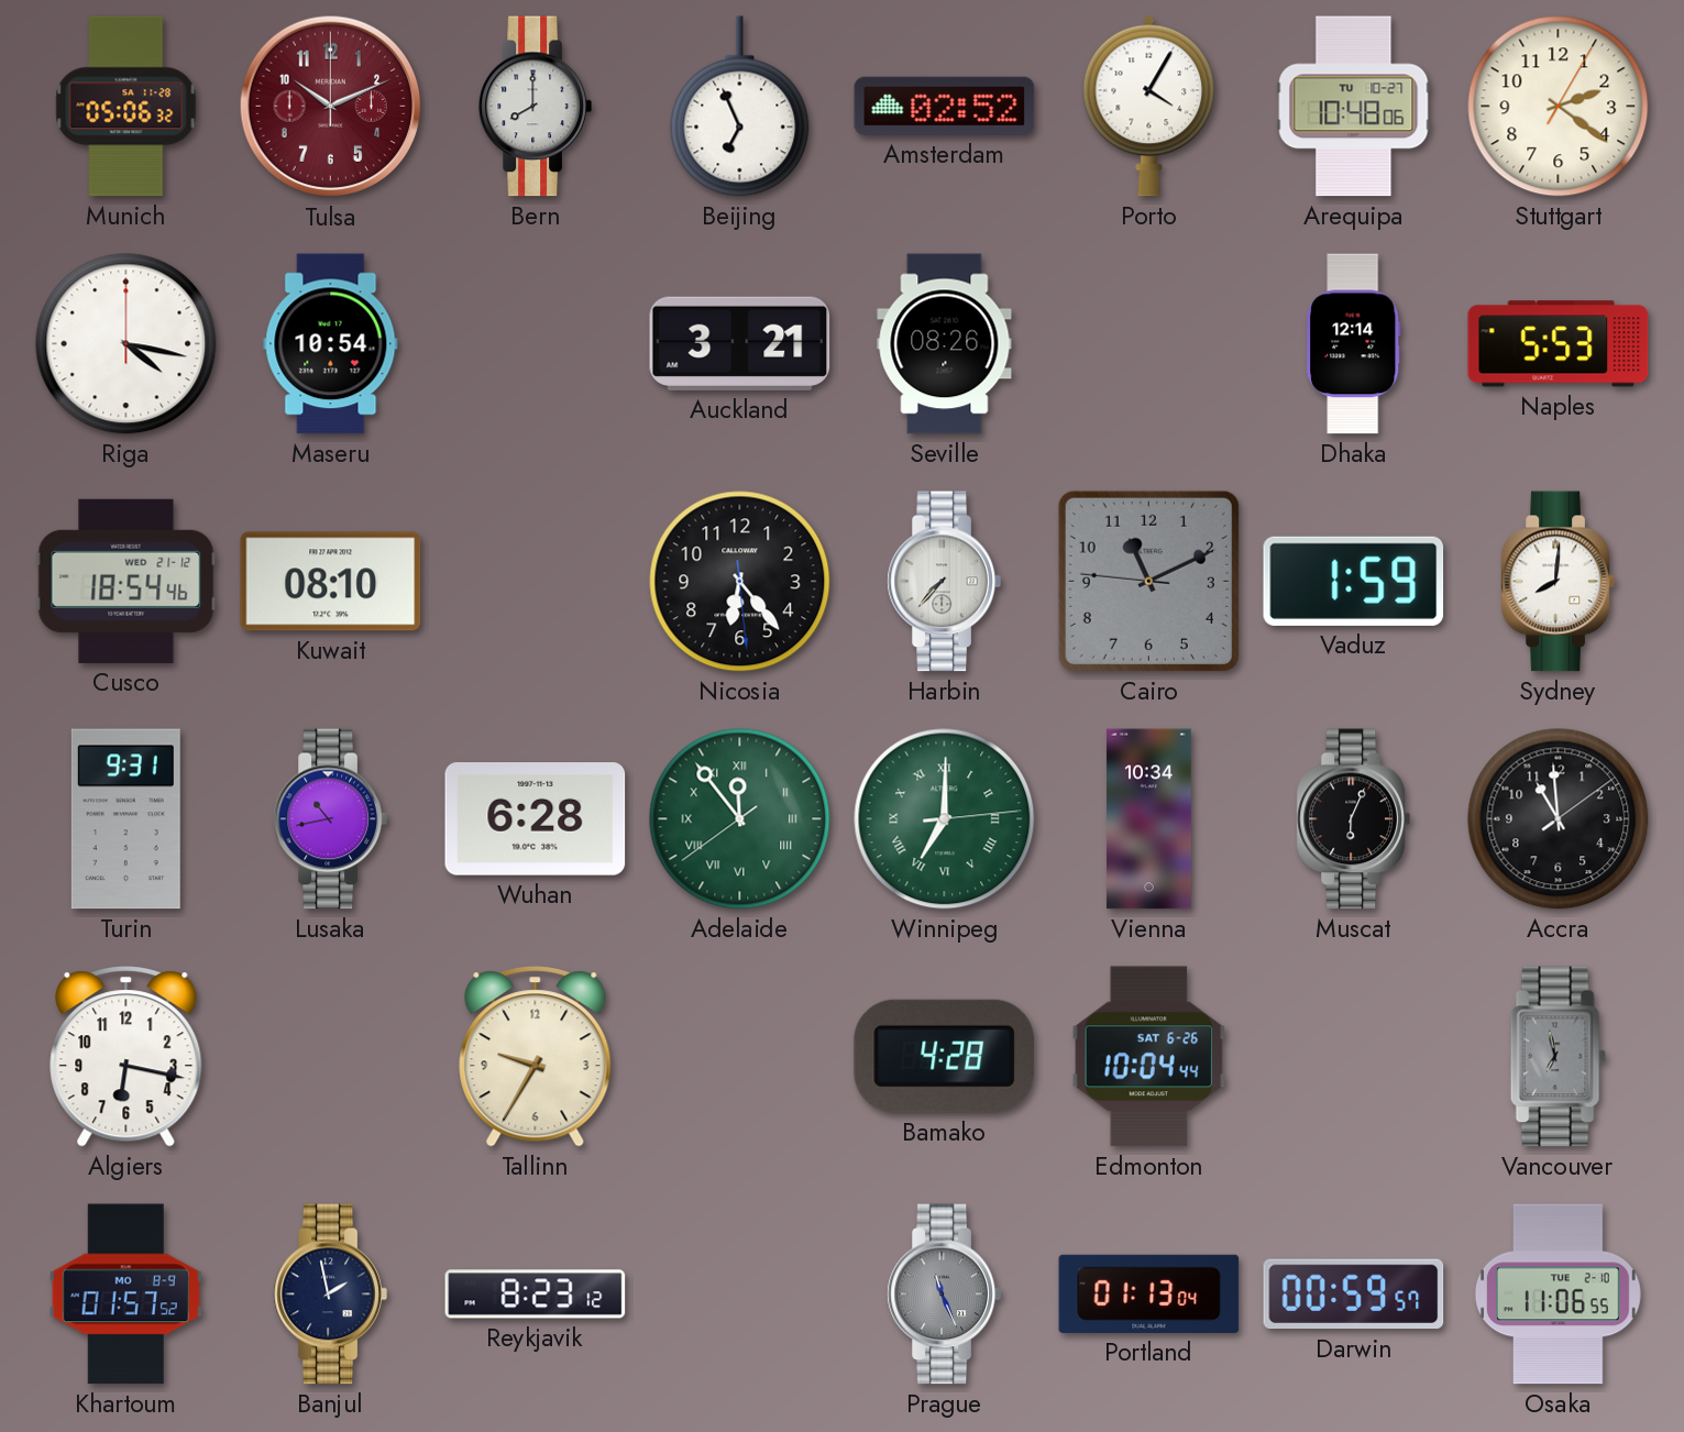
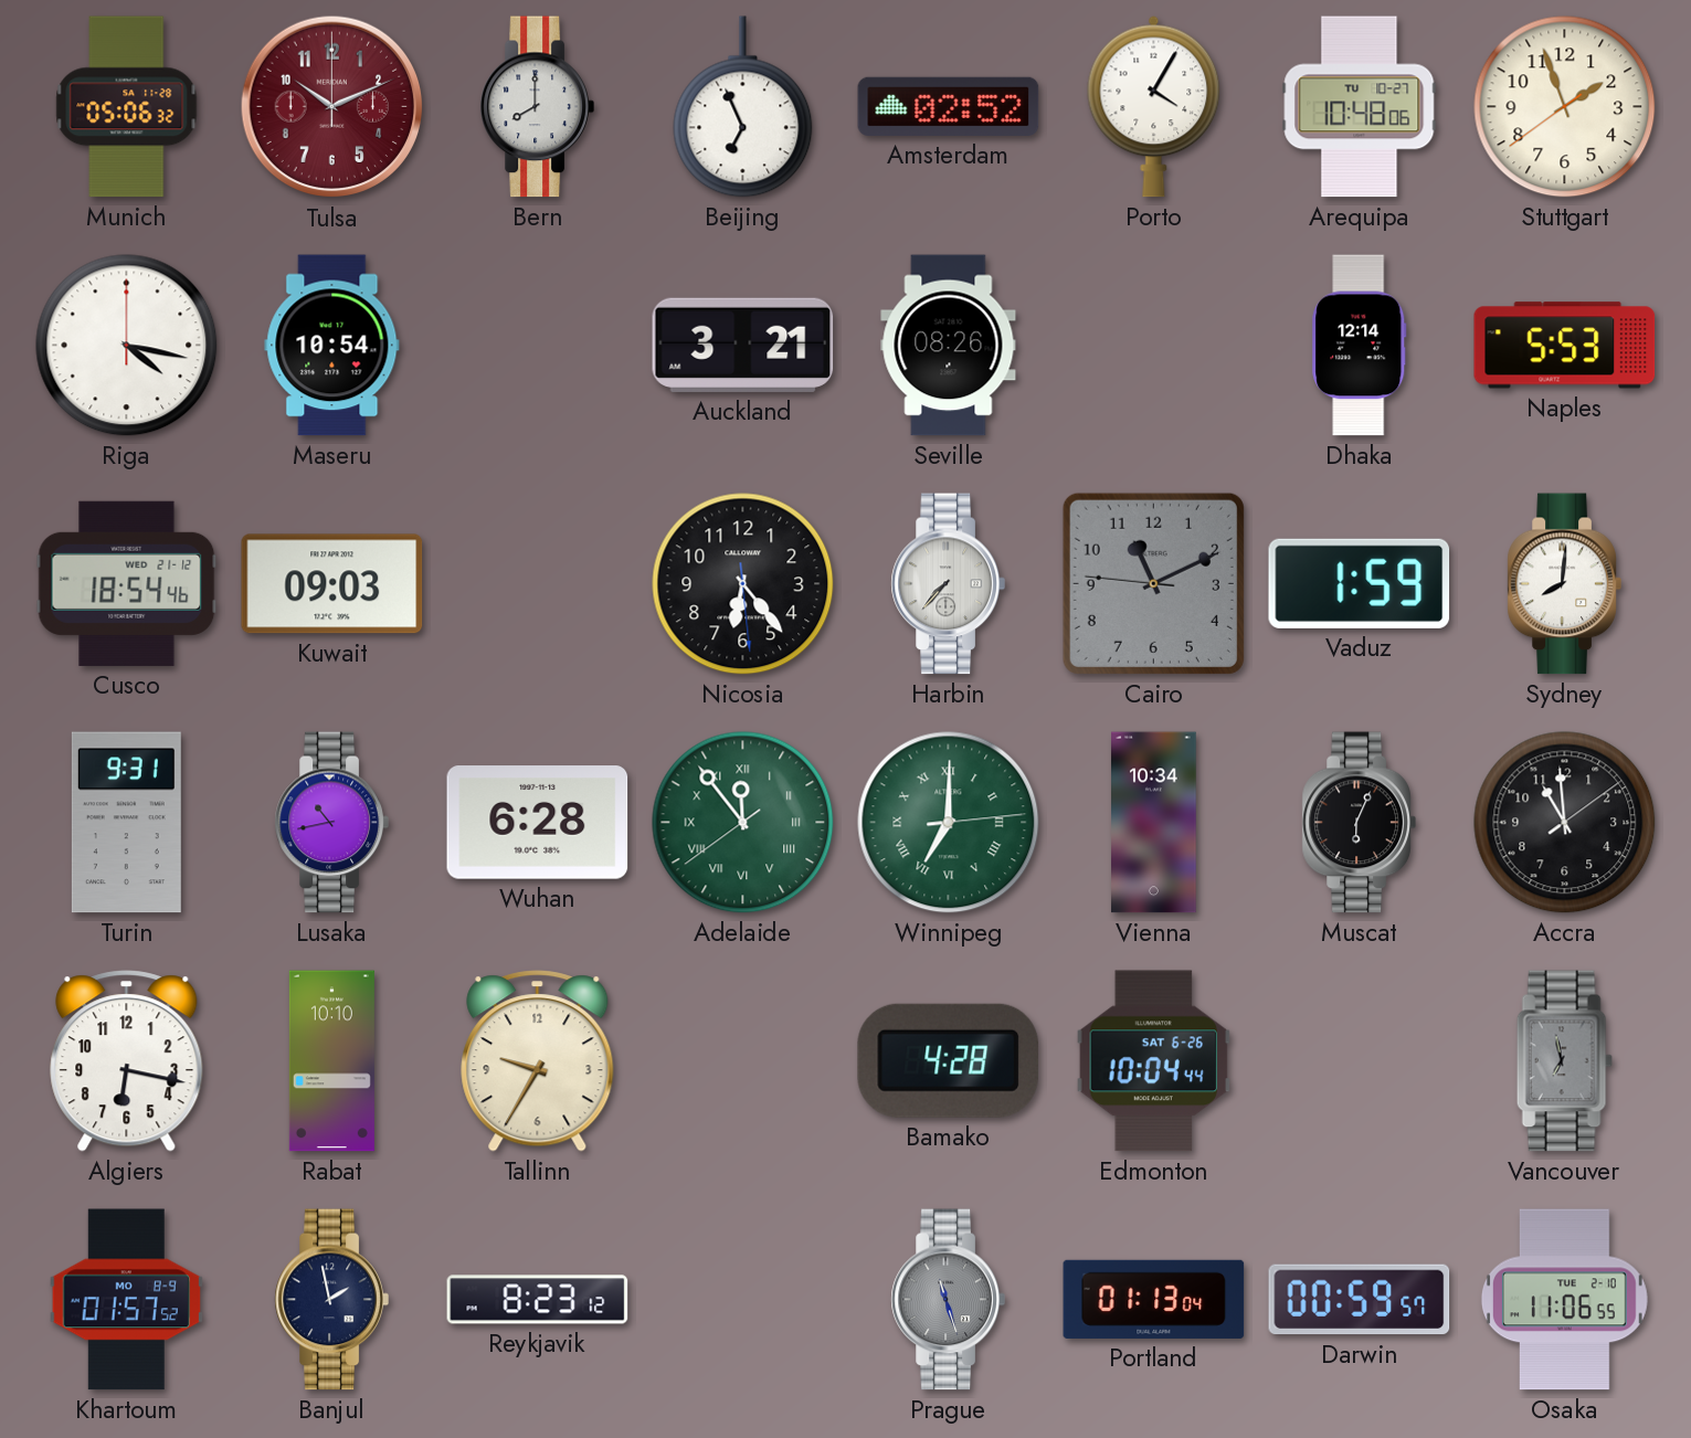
Stuttgart: 2:21 -> 1:56
Kuwait: 08:10 -> 09:03
Rabat: none -> 10:10
Prague: 11:26 -> 11:27
